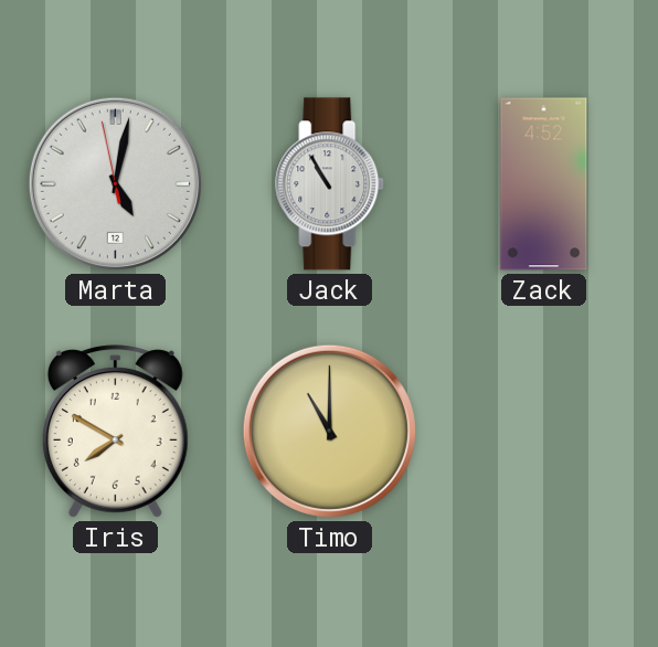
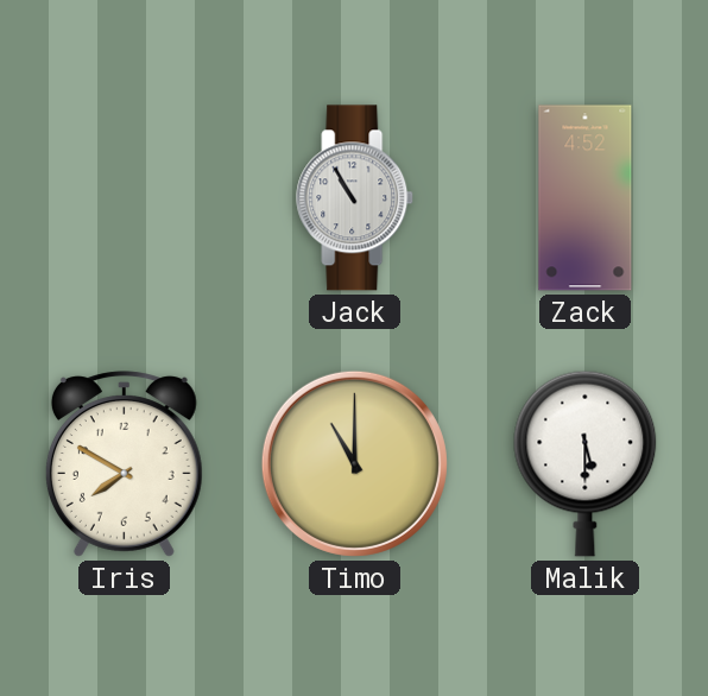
Marta: 5:01 -> none
Malik: none -> 5:30
